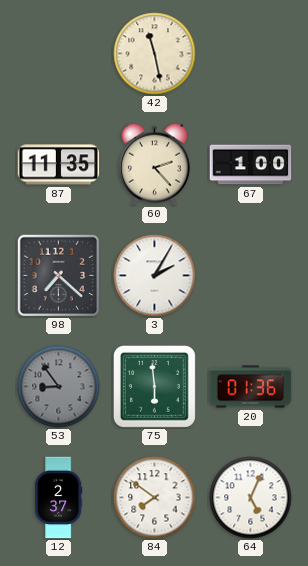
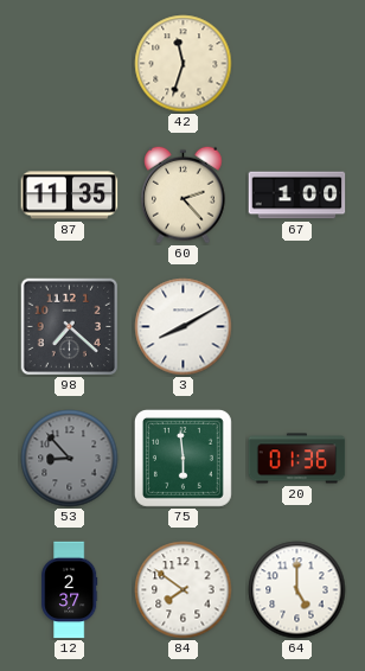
42: 11:28 -> 11:33
3: 2:05 -> 8:10
53: 8:54 -> 8:53
64: 5:04 -> 5:00
